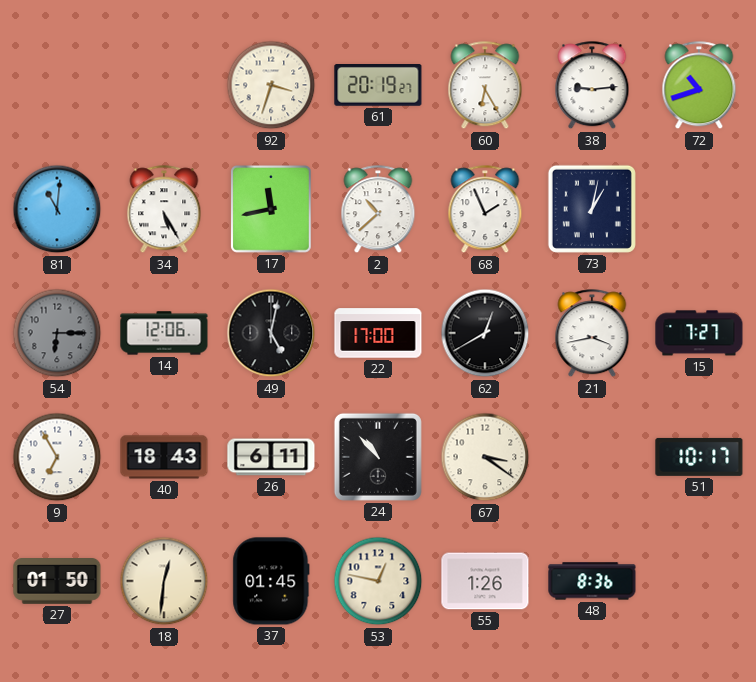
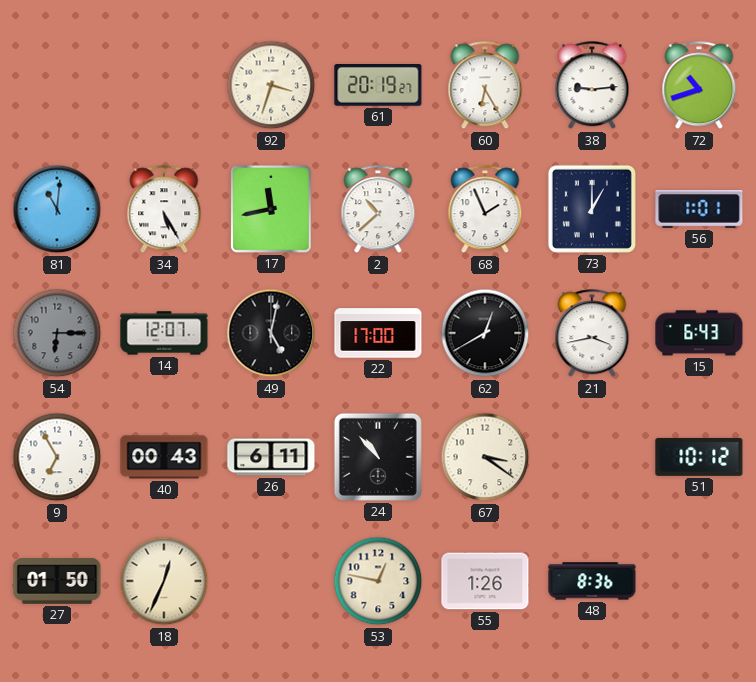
73: 1:02 -> 1:00
56: none -> 1:01
14: 12:06 -> 12:07
15: 7:27 -> 6:43
40: 18:43 -> 00:43
51: 10:17 -> 10:12
18: 12:31 -> 12:34
37: 01:45 -> none
